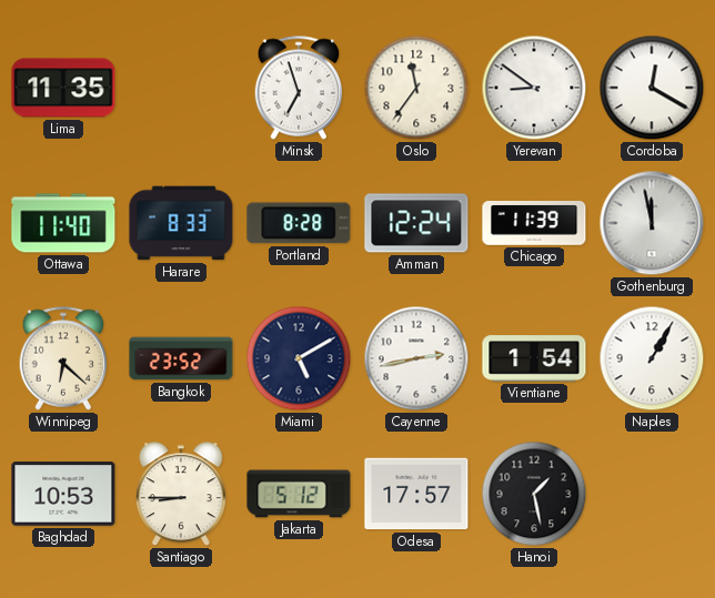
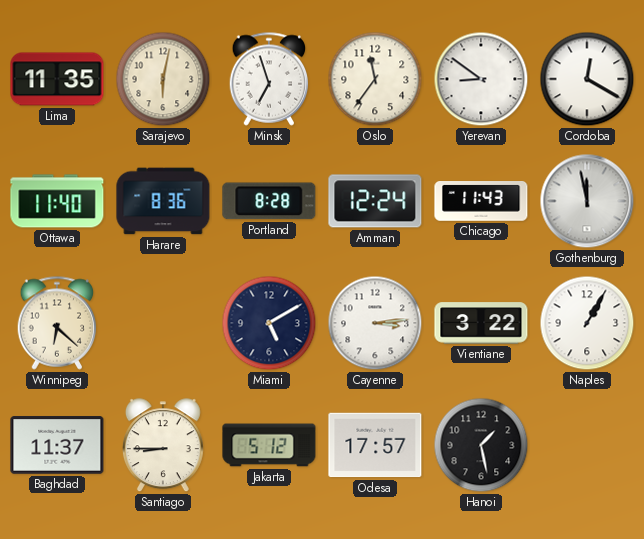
Sarajevo: none -> 6:02
Harare: 8:33 -> 8:36
Chicago: 11:39 -> 11:43
Bangkok: 23:52 -> none
Cayenne: 2:43 -> 3:14
Vientiane: 1:54 -> 3:22
Baghdad: 10:53 -> 11:37
